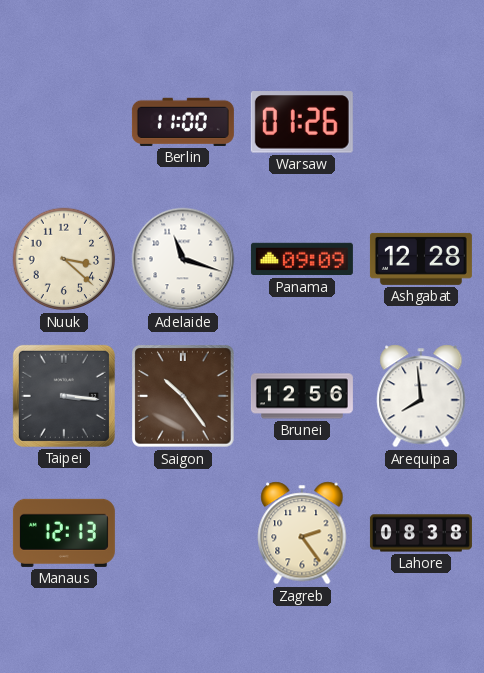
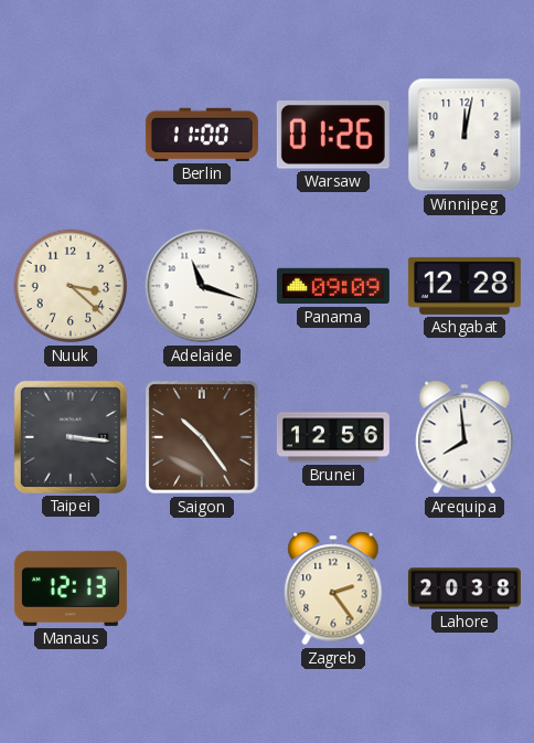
Winnipeg: none -> 12:02
Lahore: 08:38 -> 20:38
